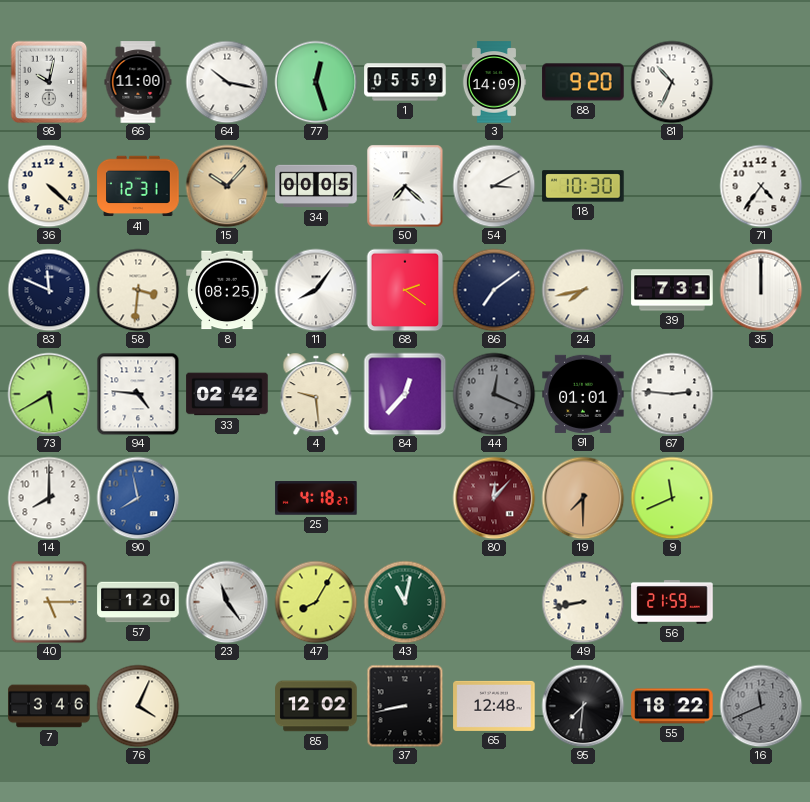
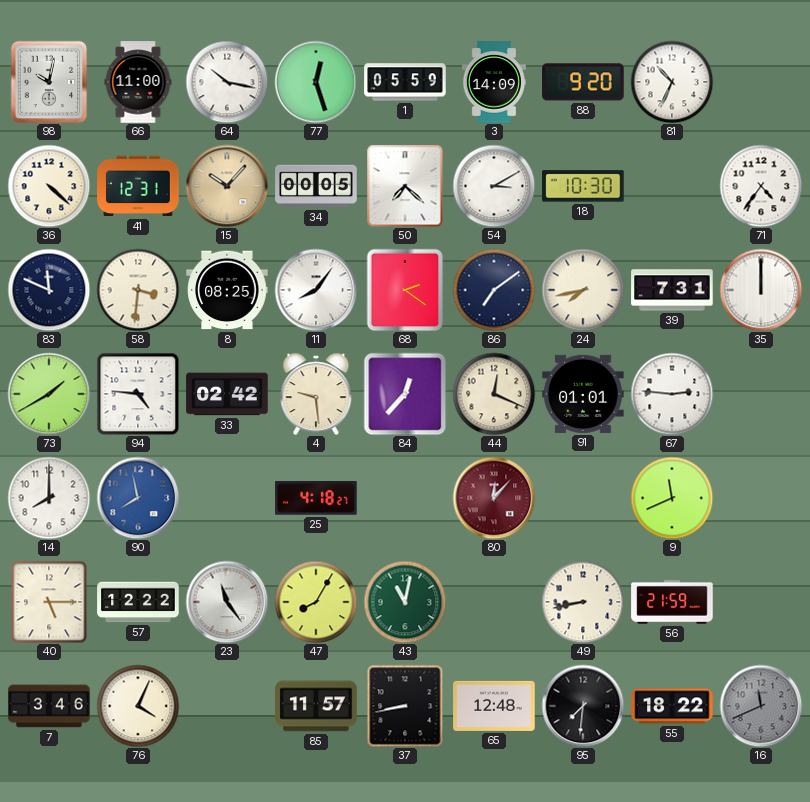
73: 5:40 -> 1:40
44 dial: grey -> cream
19: 7:30 -> none
57: 1:20 -> 12:22
85: 12:02 -> 11:57
